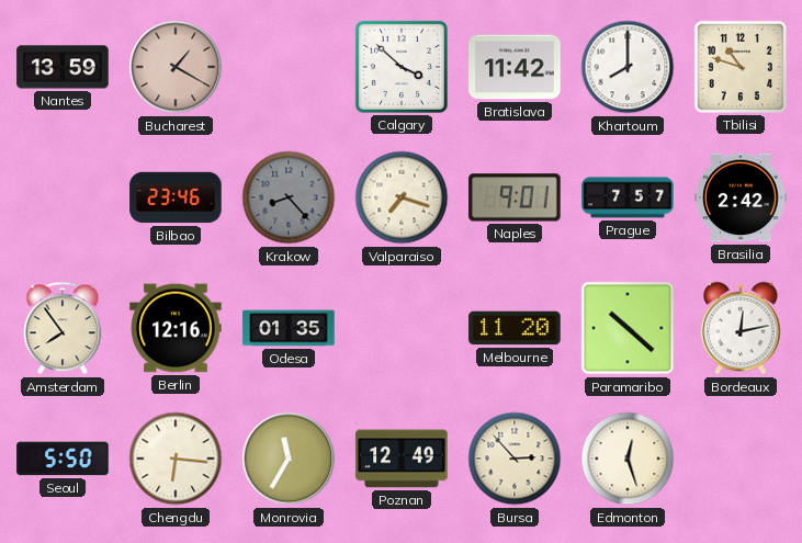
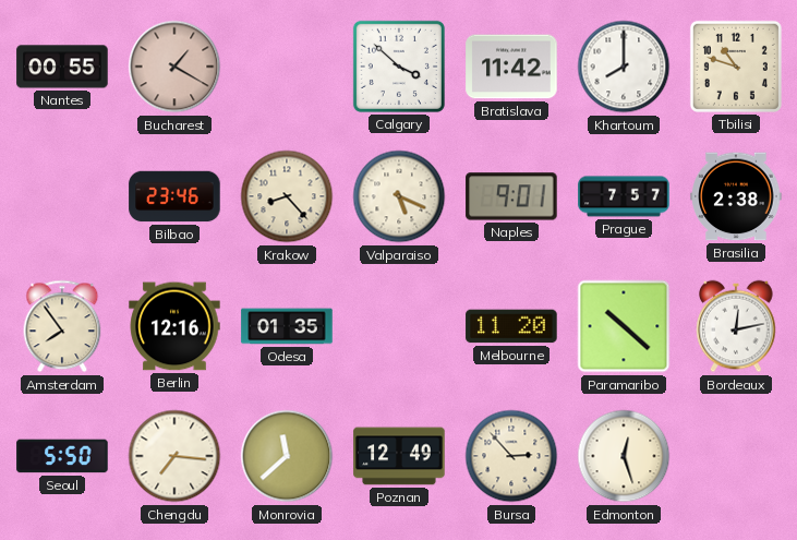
Nantes: 13:59 -> 00:55
Krakow dial: grey -> cream
Valparaiso: 7:18 -> 5:19
Brasilia: 2:42 -> 2:38
Chengdu: 6:16 -> 7:16
Monrovia: 11:35 -> 11:38
